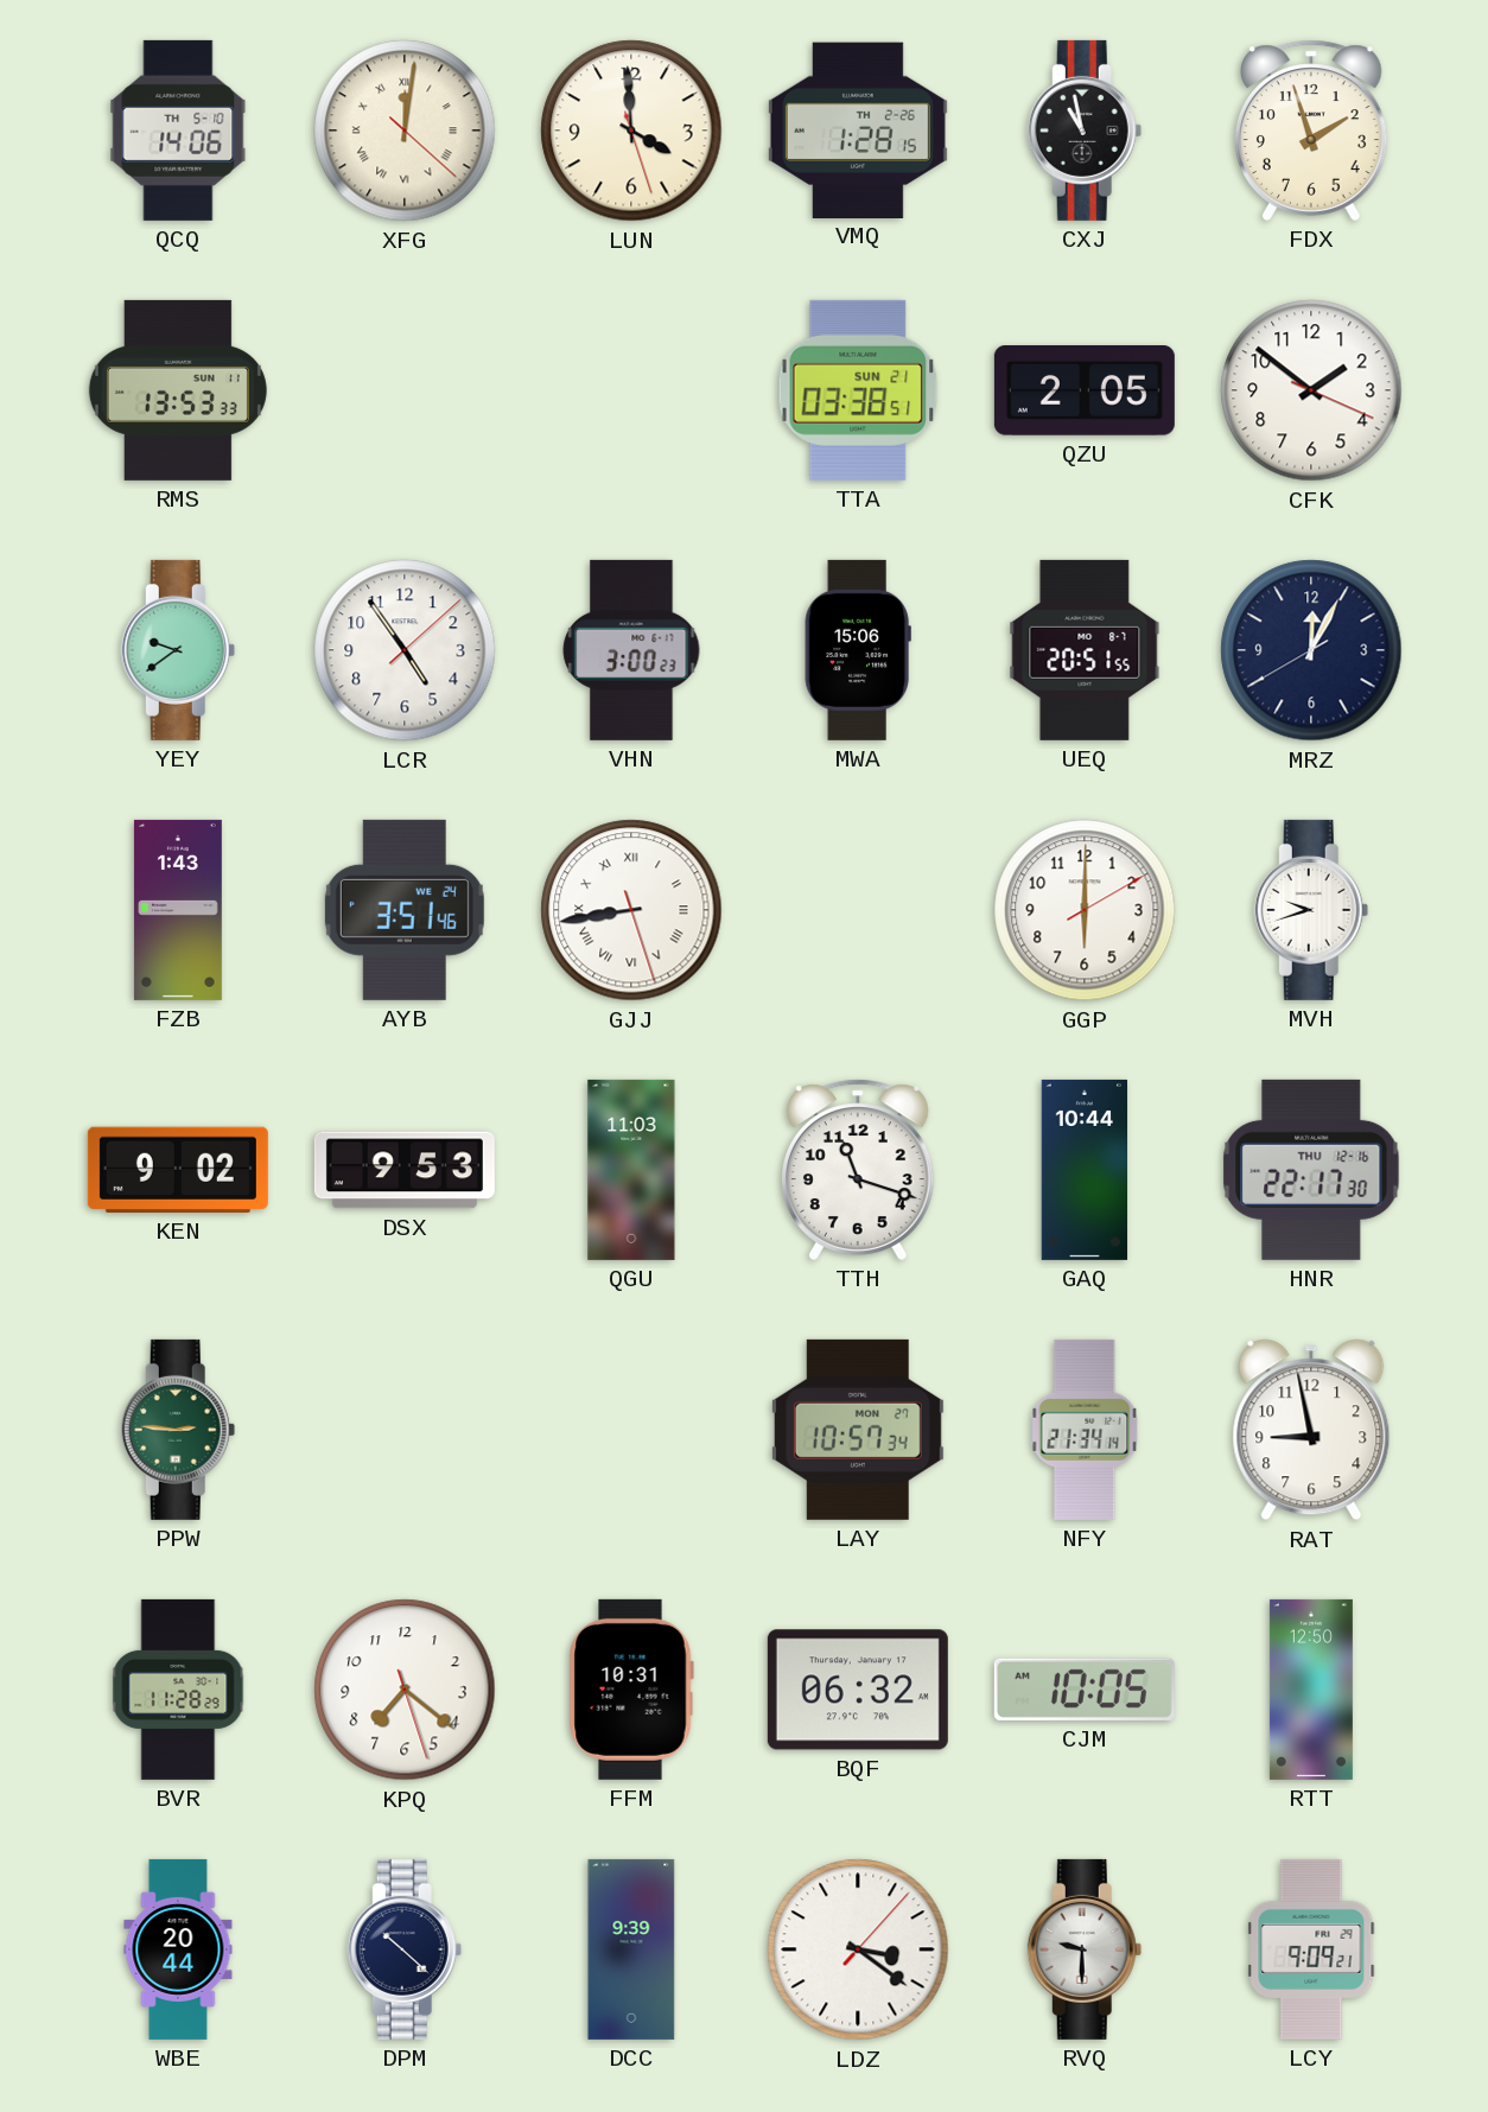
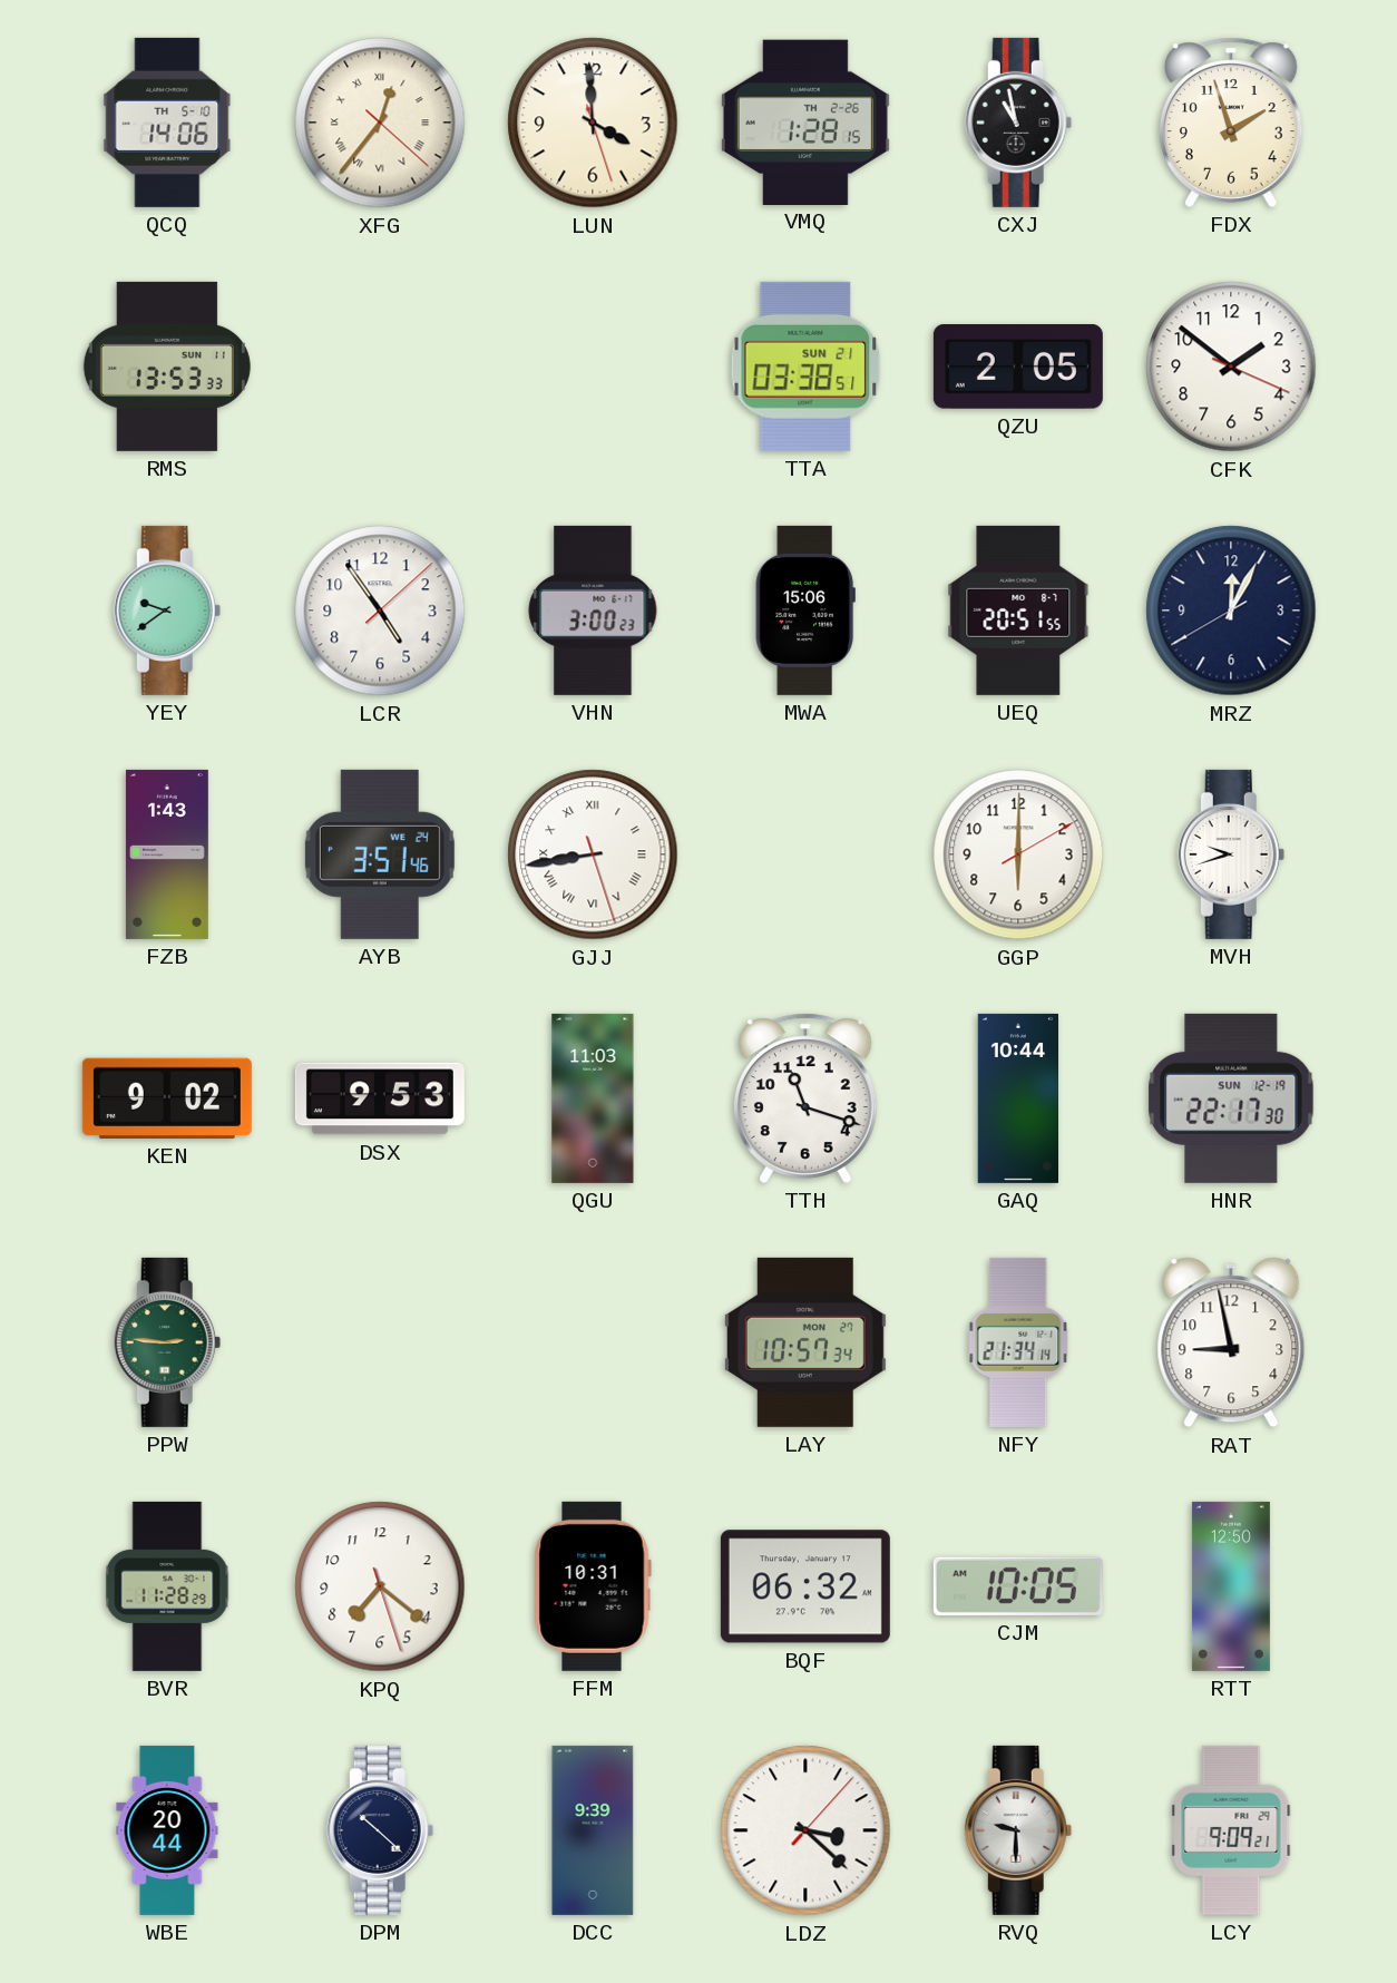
XFG: 12:01 -> 12:36
HNR date: THU 12-16 -> SUN 12-19
LDZ: 3:21 -> 3:22
